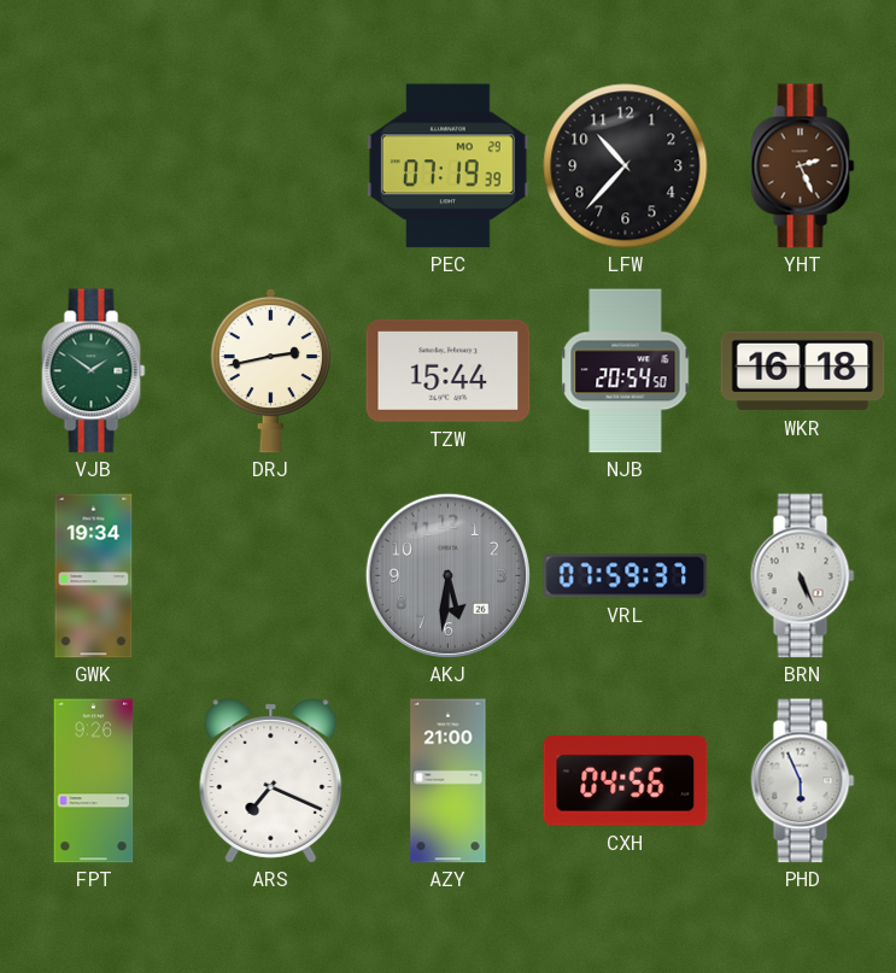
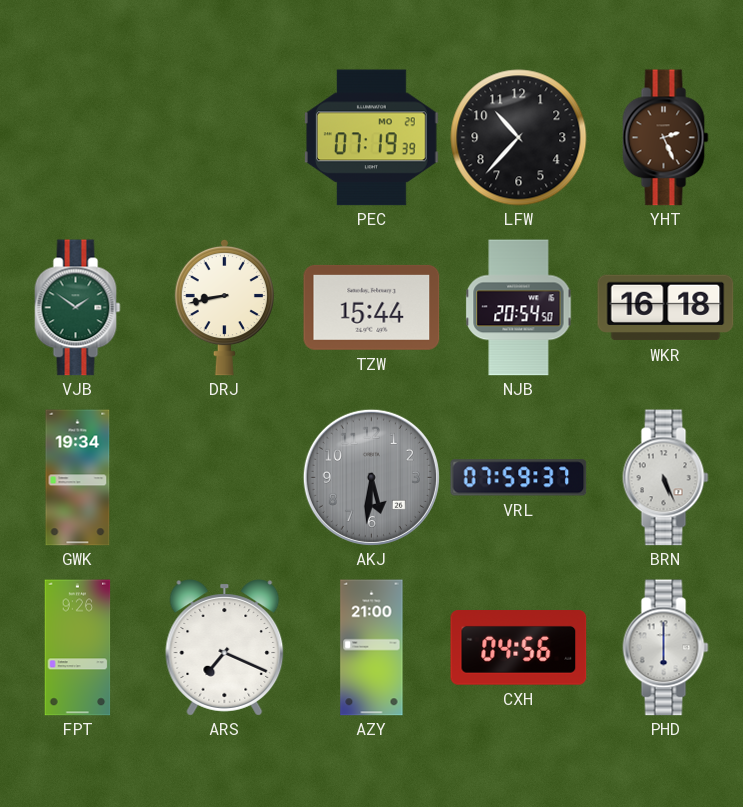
DRJ: 2:43 -> 8:43
PHD: 5:56 -> 6:00
